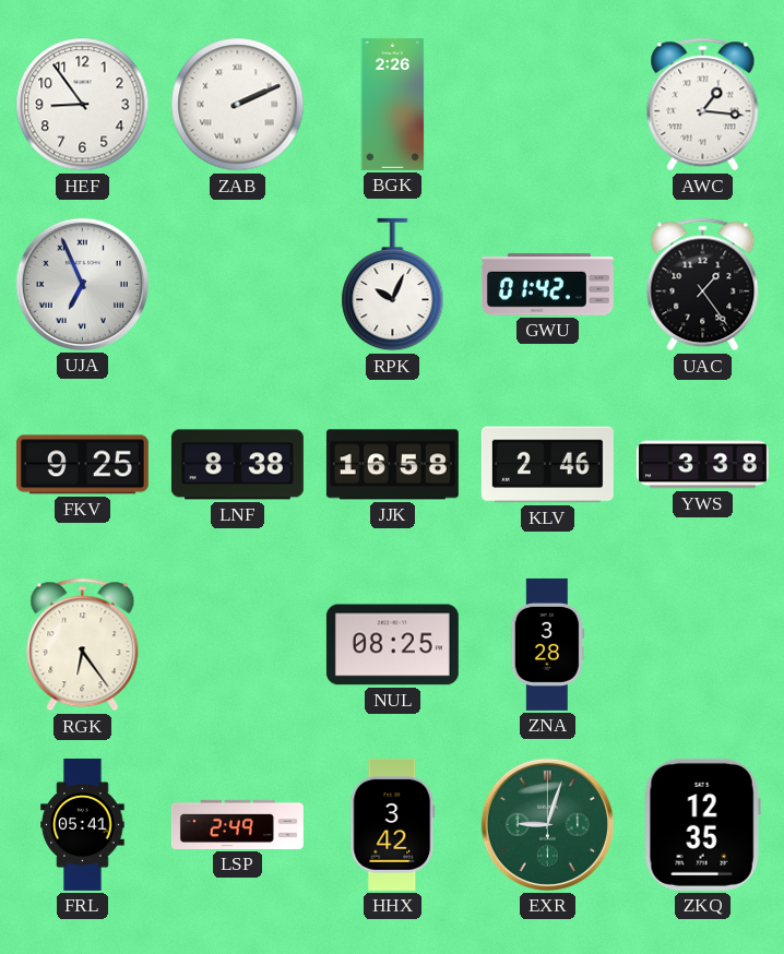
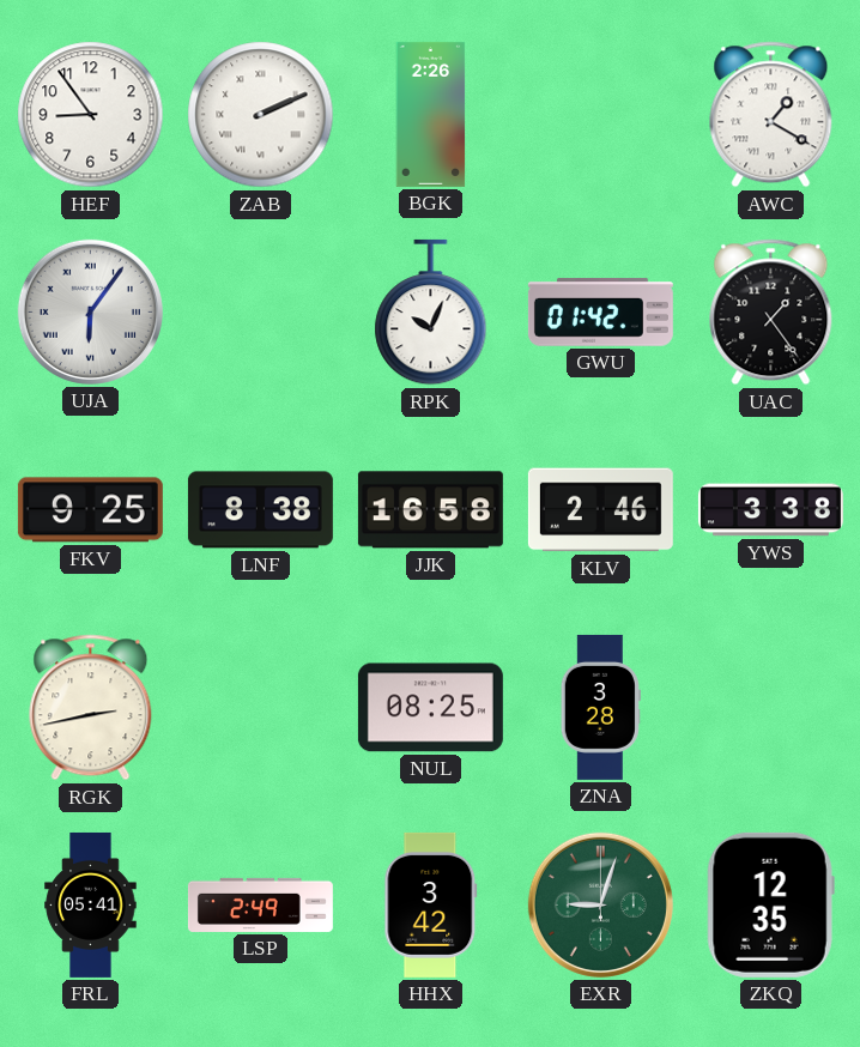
AWC: 1:16 -> 1:20
UJA: 6:56 -> 6:06
RGK: 6:24 -> 2:43
